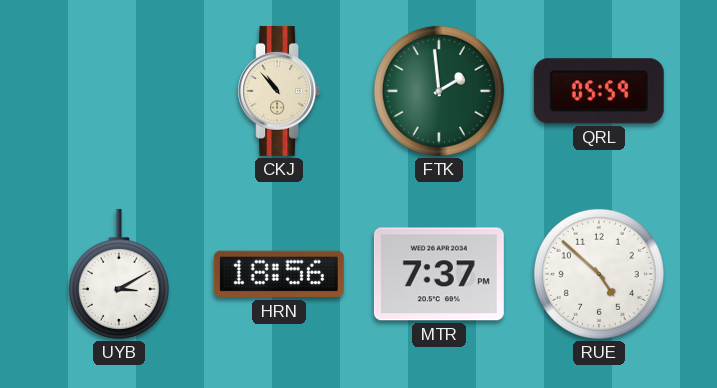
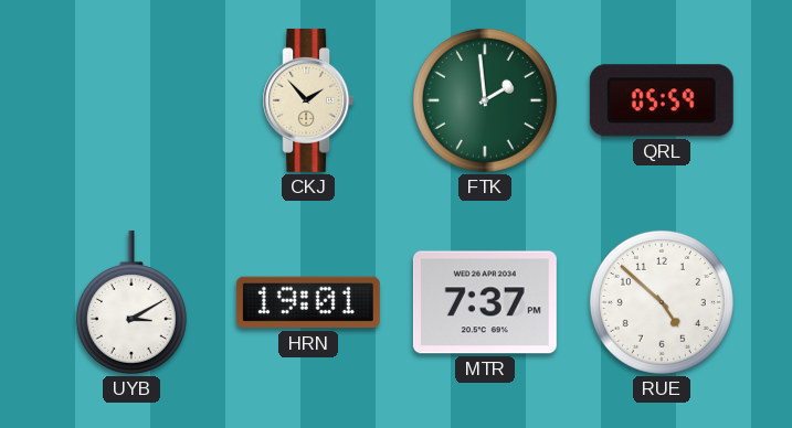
CKJ: 10:53 -> 1:53
HRN: 18:56 -> 19:01
